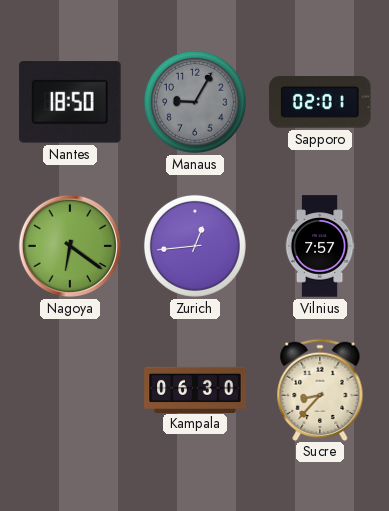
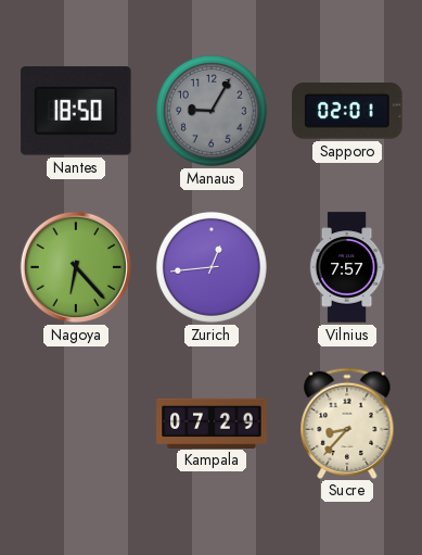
Nagoya: 6:21 -> 6:23
Kampala: 06:30 -> 07:29
